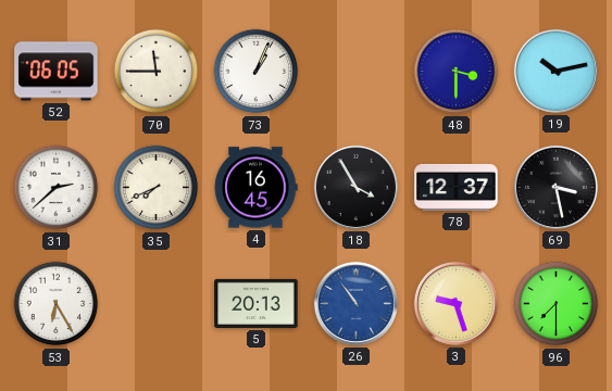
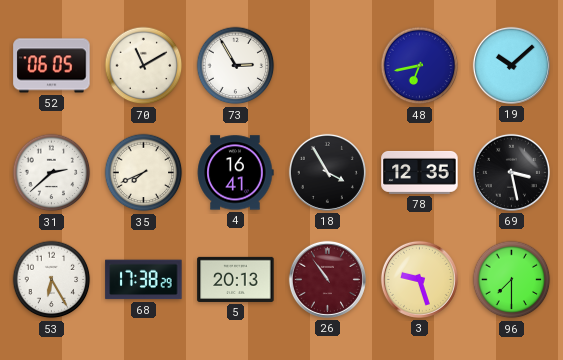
70: 11:45 -> 11:10
73: 1:04 -> 2:55
48: 3:30 -> 6:43
19: 10:13 -> 10:08
4: 16:45 -> 16:41
78: 12:37 -> 12:35
68: none -> 17:38
26 dial: blue -> burgundy
